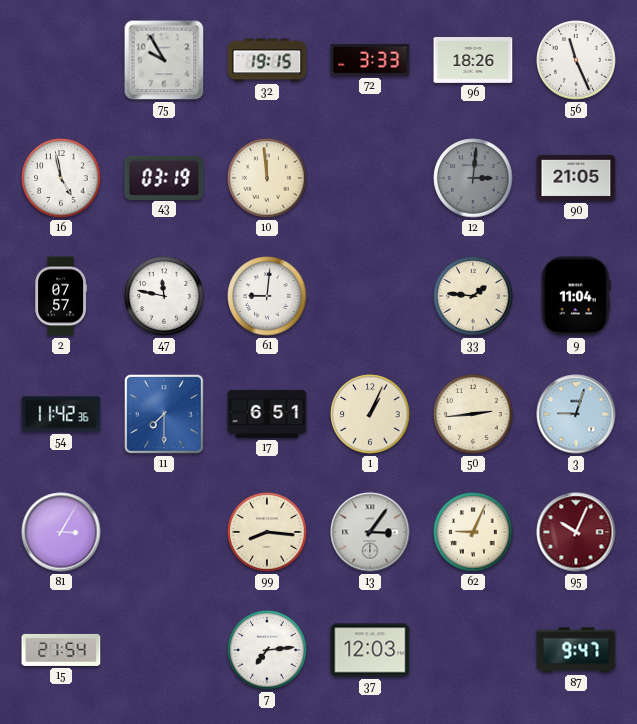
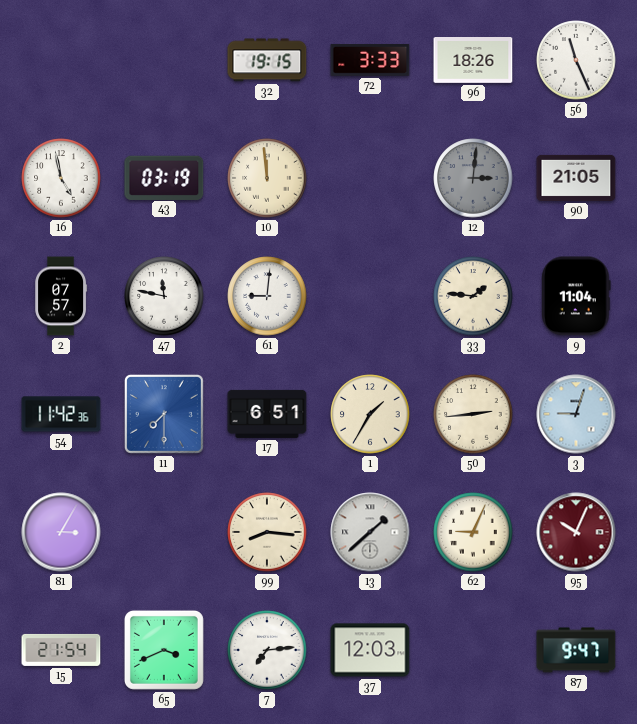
75: 9:55 -> none
1: 1:04 -> 1:35
13: 3:06 -> 1:38
65: none -> 3:41
